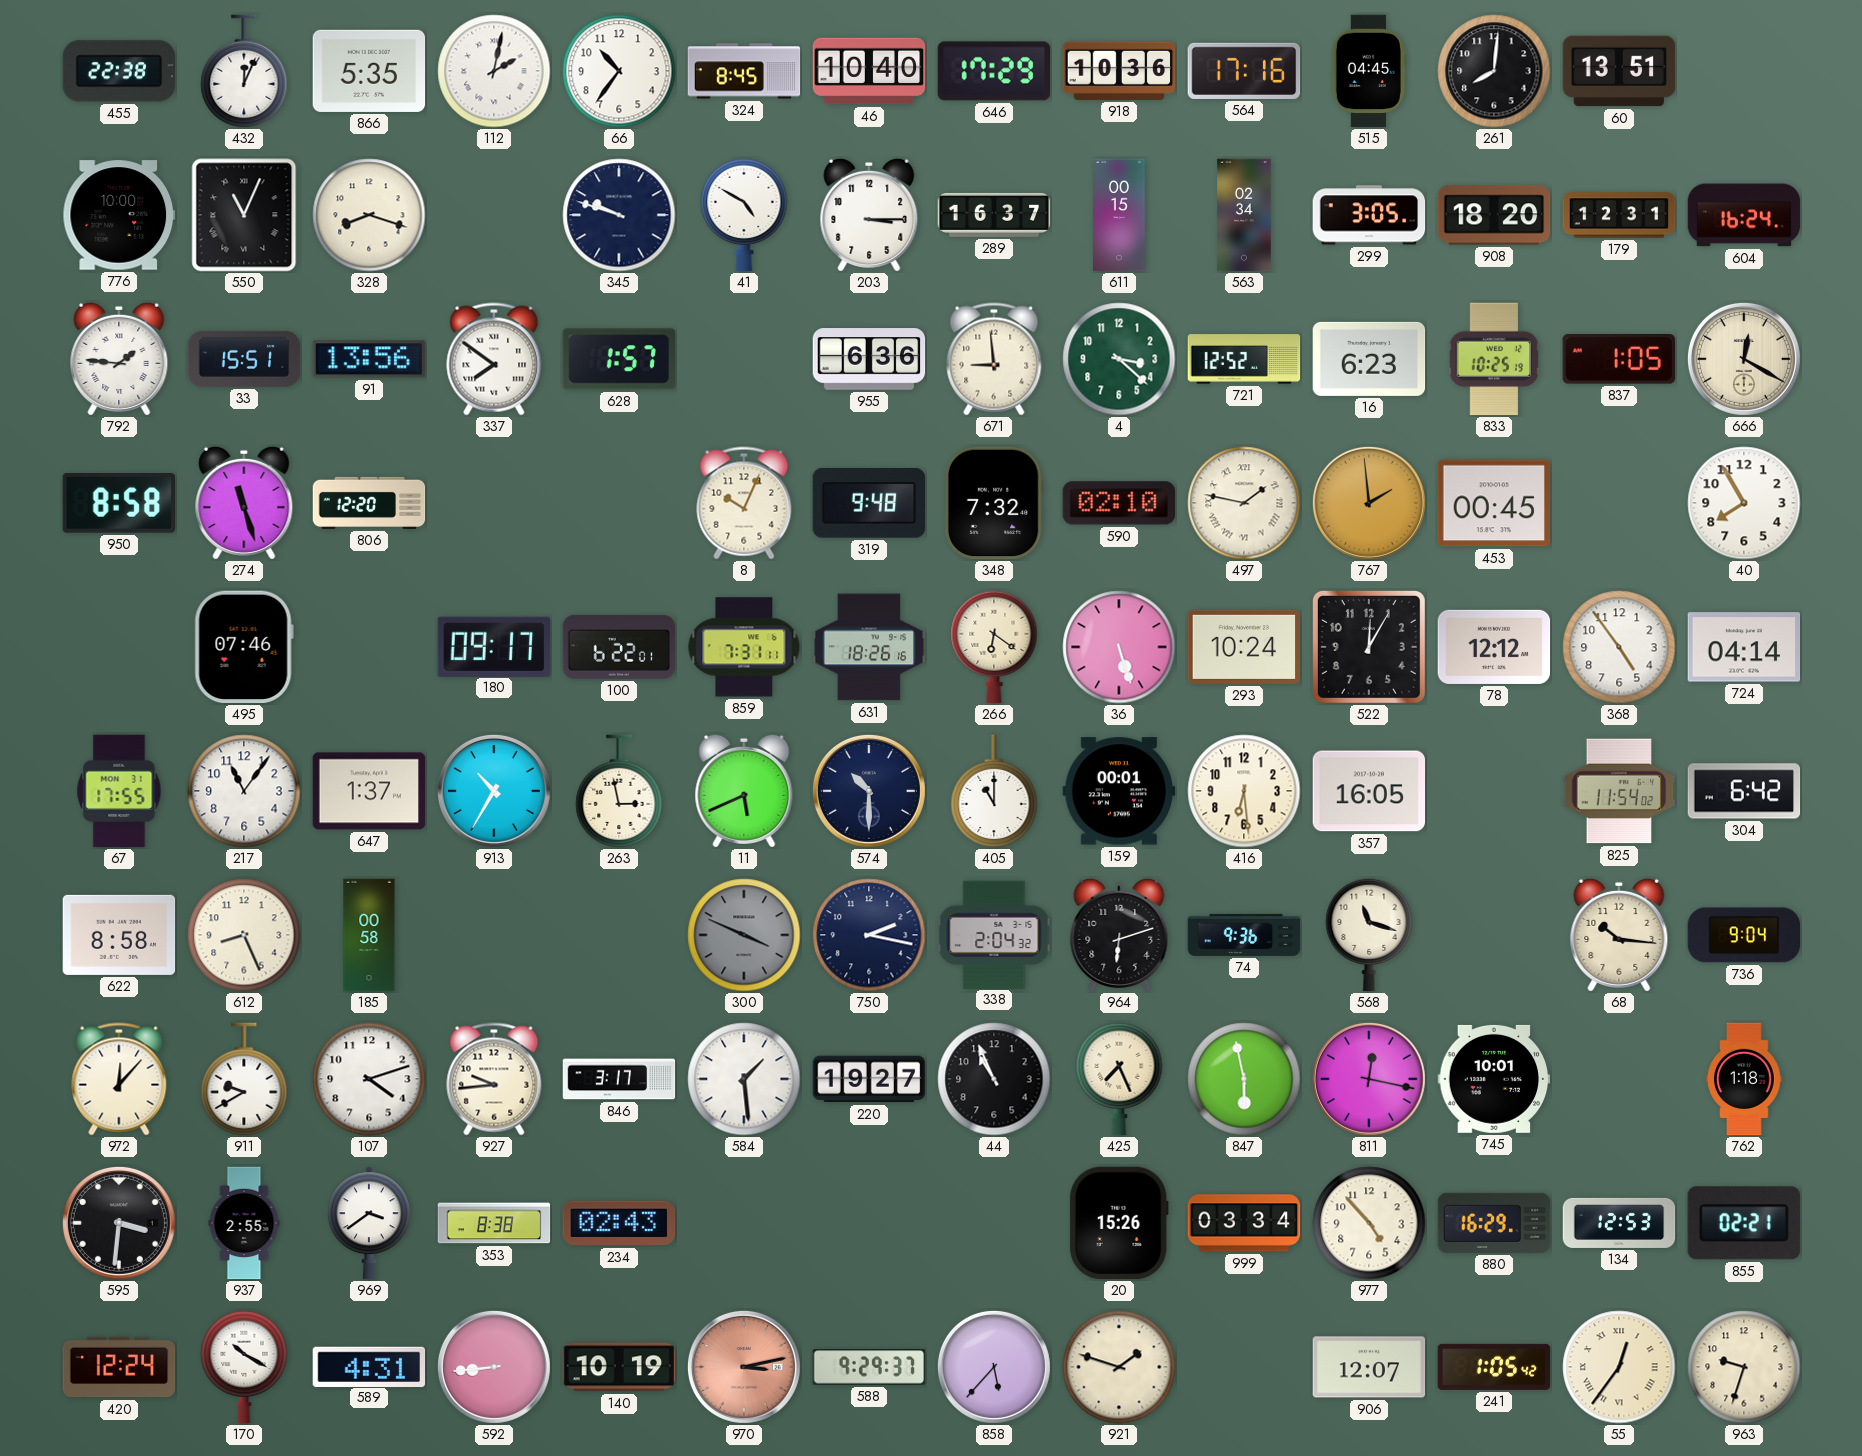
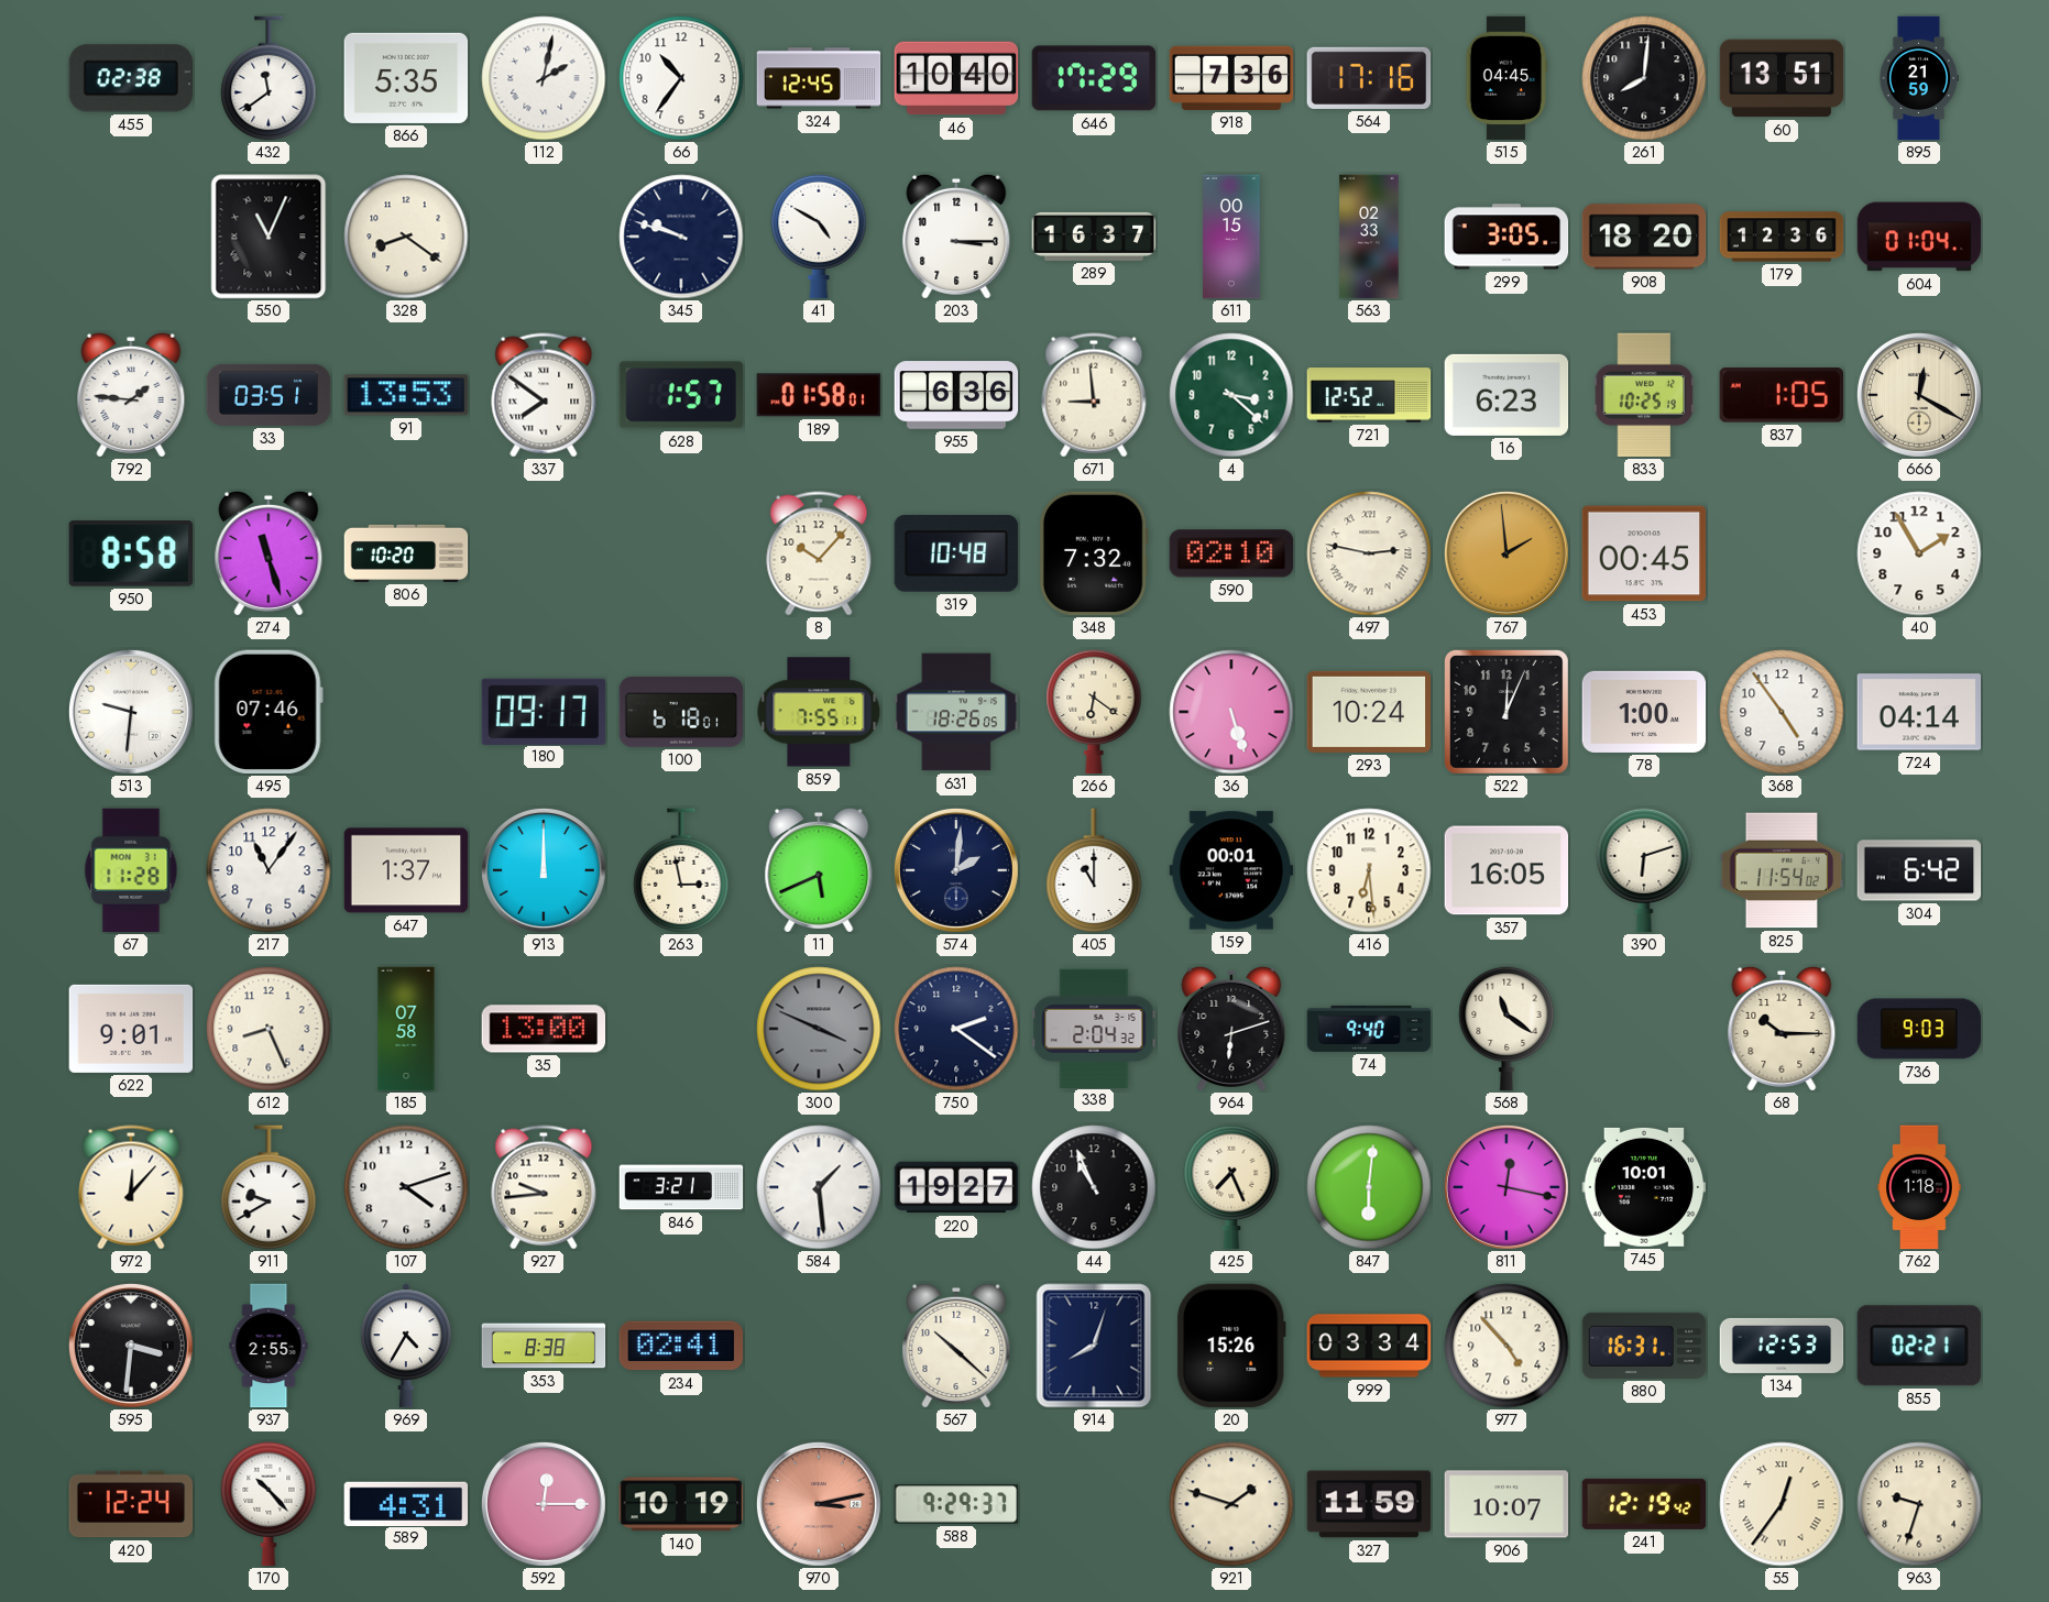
455: 22:38 -> 02:38
432: 12:04 -> 11:39
324: 8:45 -> 12:45
918: 10:36 -> 7:36
895: none -> 21:59
776: 10:00 -> none
328: 8:18 -> 8:21
563: 02:34 -> 02:33
179: 12:31 -> 12:36
604: 16:24 -> 01:04
33: 15:51 -> 03:51
91: 13:56 -> 13:53
189: none -> 01:58
806: 12:20 -> 10:20
8: 10:04 -> 10:07
319: 9:48 -> 10:48
497: 1:47 -> 2:47
40: 7:55 -> 1:55
513: none -> 9:31
100: 6:22 -> 6:18
859: 7:31 -> 7:55
631: 18:26:16 -> 18:26:05
522: 12:05 -> 12:04
78: 12:12 -> 1:00
67: 17:55 -> 11:28
913: 10:35 -> 12:00
574: 10:30 -> 2:01
390: none -> 6:12
622: 8:58 -> 9:01
185: 00:58 -> 07:58
35: none -> 13:00
750: 2:17 -> 2:21
74: 9:36 -> 9:40
568: 11:18 -> 11:21
68: 10:16 -> 10:15
736: 9:04 -> 9:03
846: 3:17 -> 3:21
847: 5:58 -> 6:01
969: 3:39 -> 4:35
234: 02:43 -> 02:41
567: none -> 10:22
914: none -> 8:03
880: 16:29 -> 16:31
170: 10:20 -> 10:23
592: 8:44 -> 12:15
858: 5:37 -> none
327: none -> 11:59
906: 12:07 -> 10:07
241: 1:05 -> 12:19
